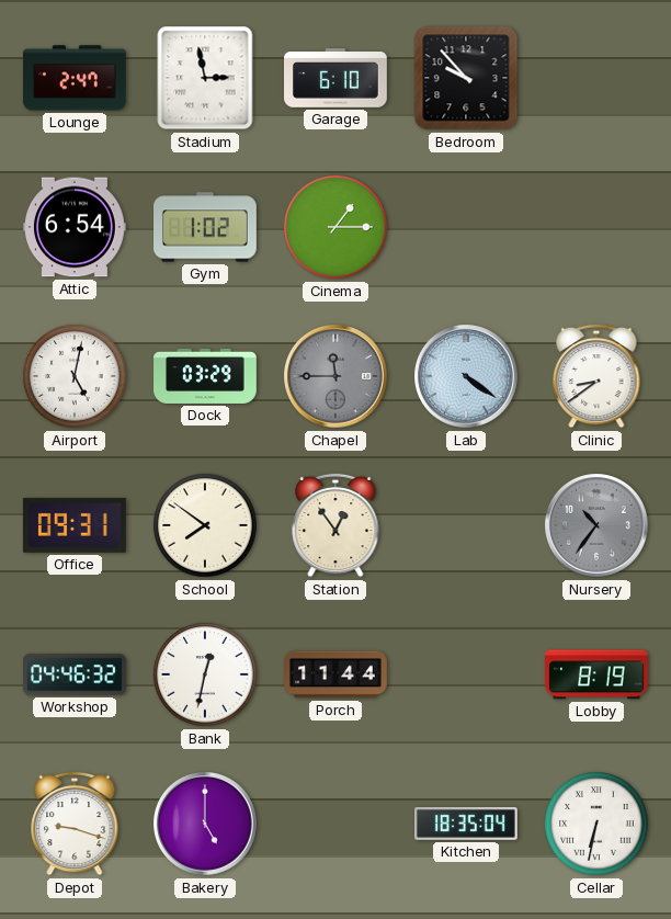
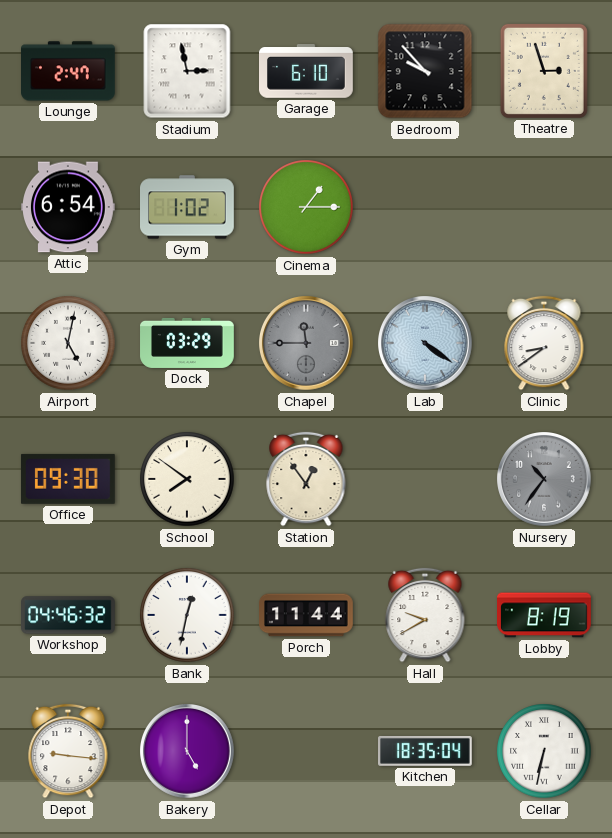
Theatre: none -> 2:57
Office: 09:31 -> 09:30
Hall: none -> 9:40
Depot: 9:18 -> 9:16
